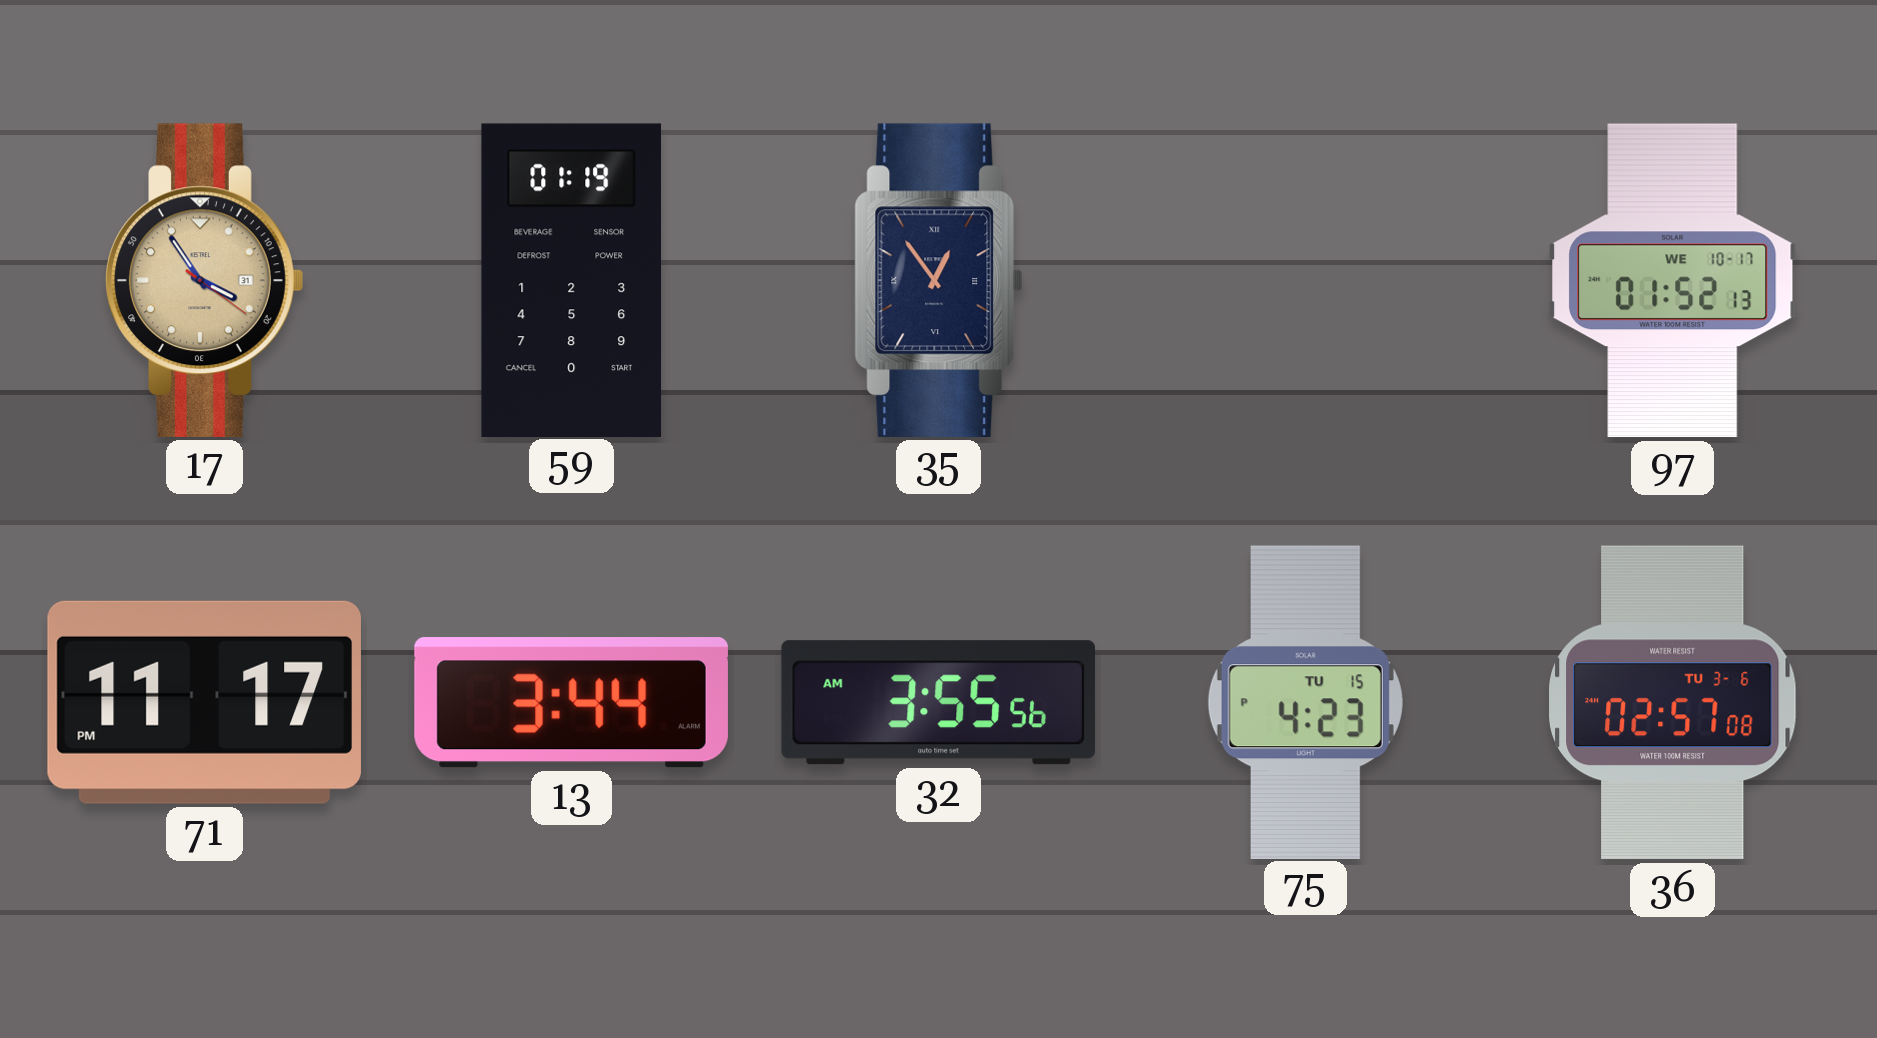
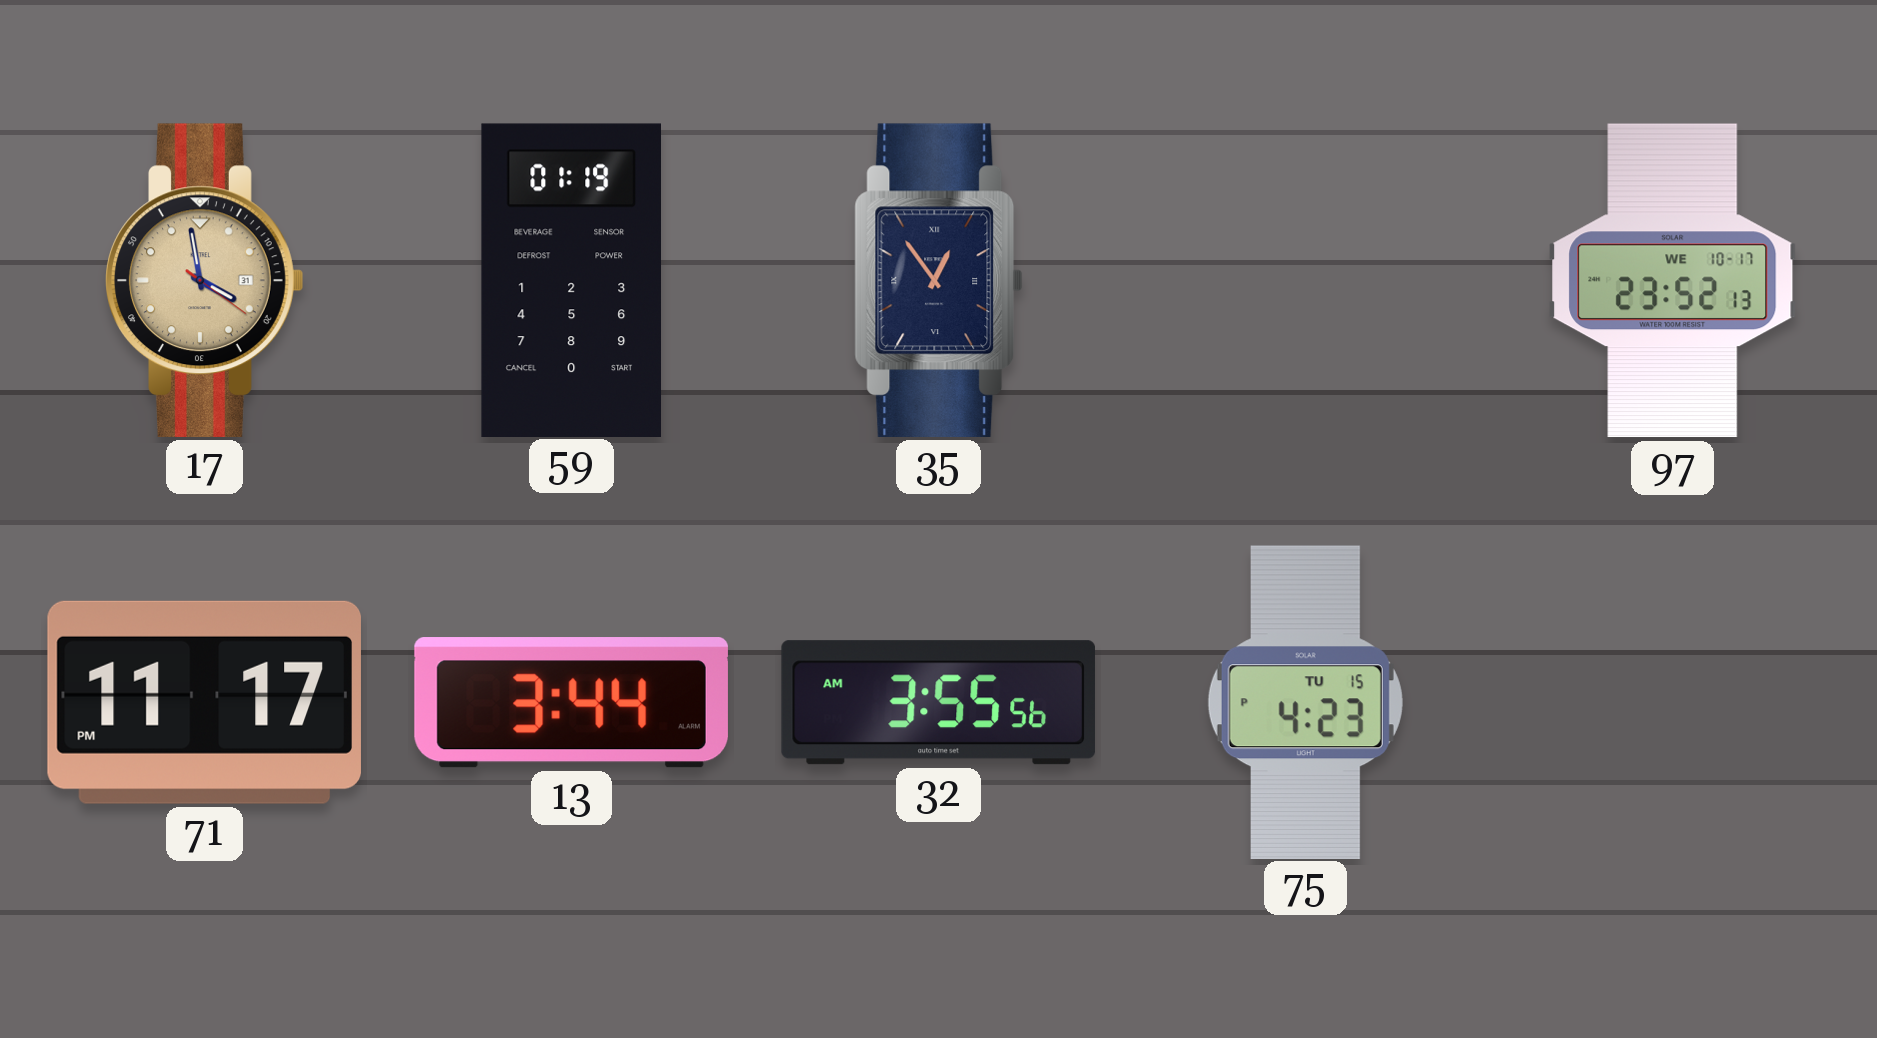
17: 3:54 -> 3:58
97: 01:52 -> 23:52
36: 02:57 -> none
